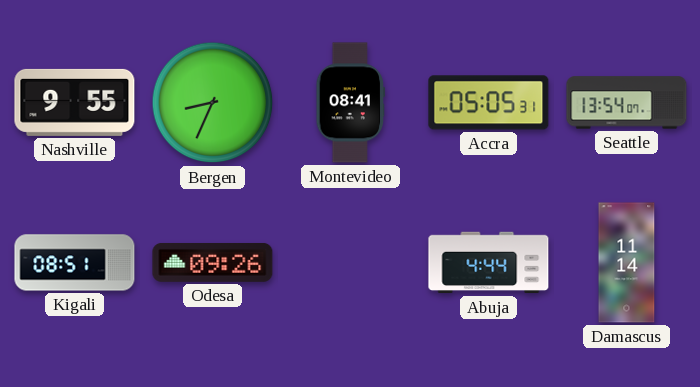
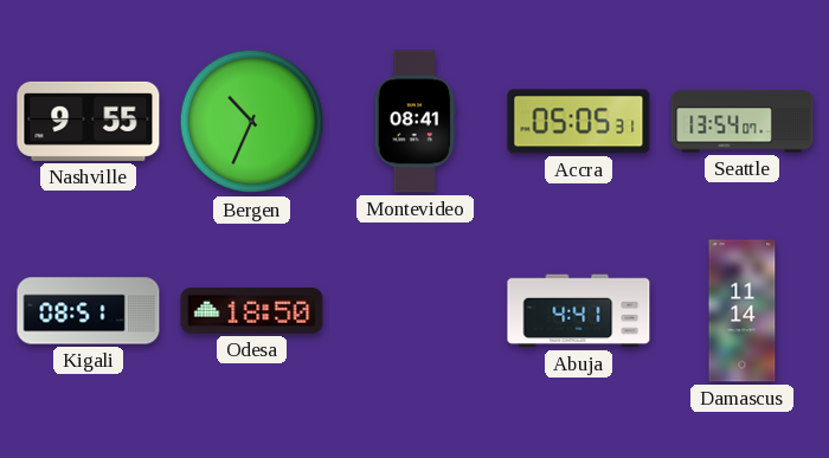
Bergen: 8:34 -> 10:34
Odesa: 09:26 -> 18:50
Abuja: 4:44 -> 4:41
